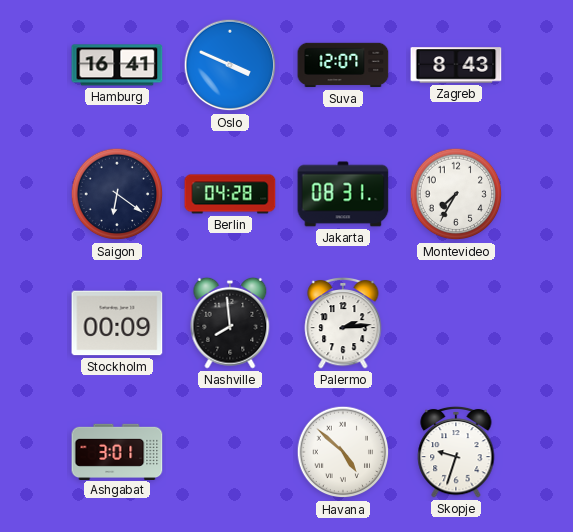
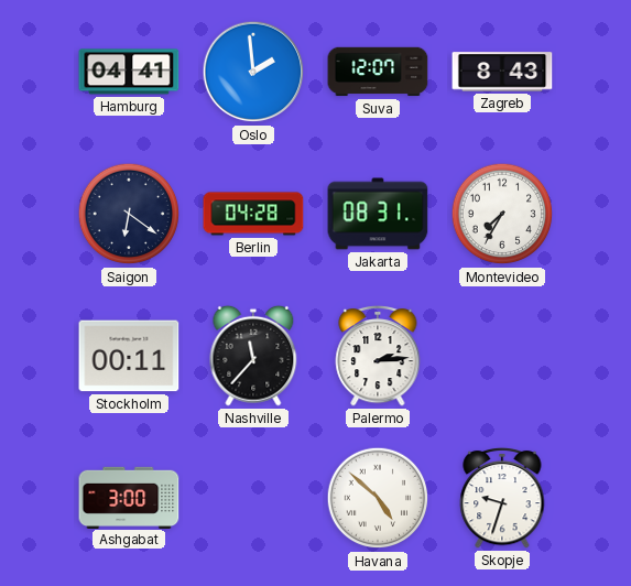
Hamburg: 16:41 -> 04:41
Oslo: 3:49 -> 1:59
Stockholm: 00:09 -> 00:11
Nashville: 7:59 -> 11:37
Ashgabat: 3:01 -> 3:00
